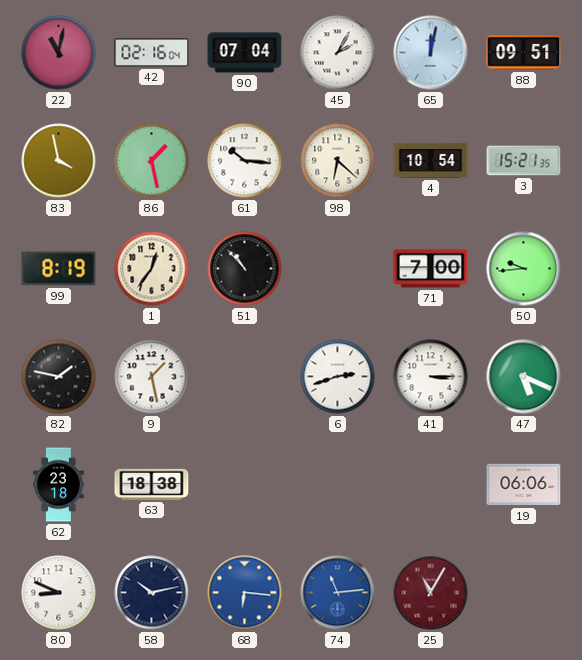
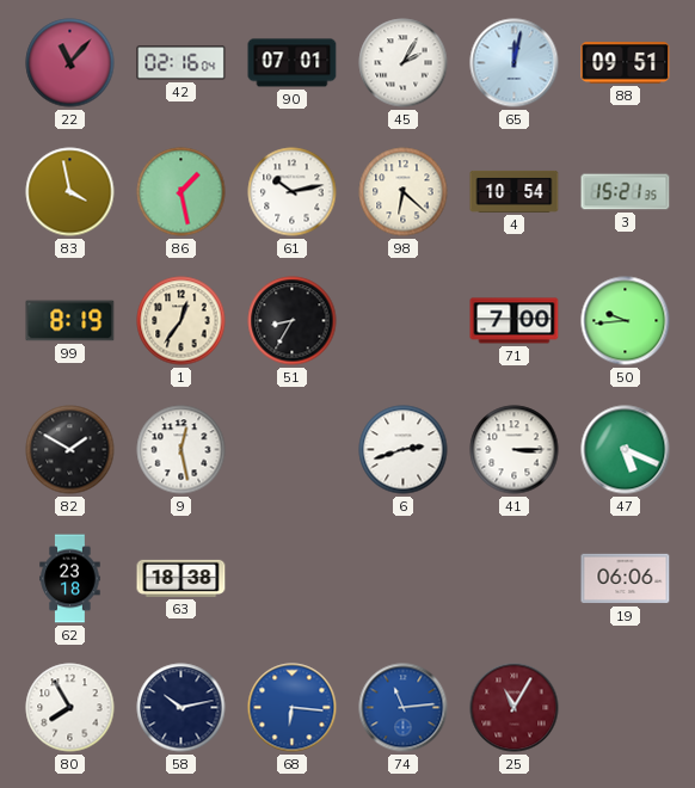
22: 11:02 -> 11:07
90: 07:04 -> 07:01
61: 10:16 -> 10:13
51: 10:53 -> 8:35
82: 1:47 -> 1:50
9: 1:28 -> 12:28
80: 8:49 -> 7:55
